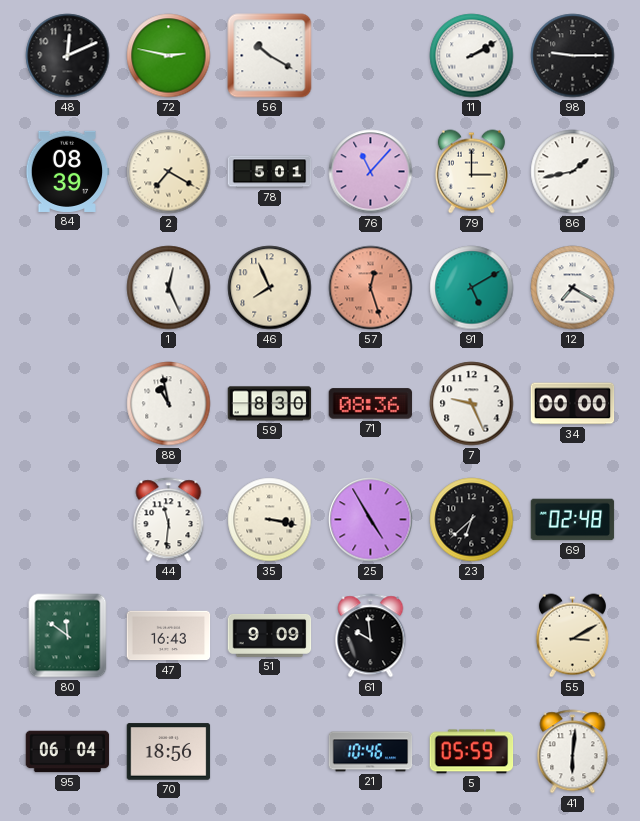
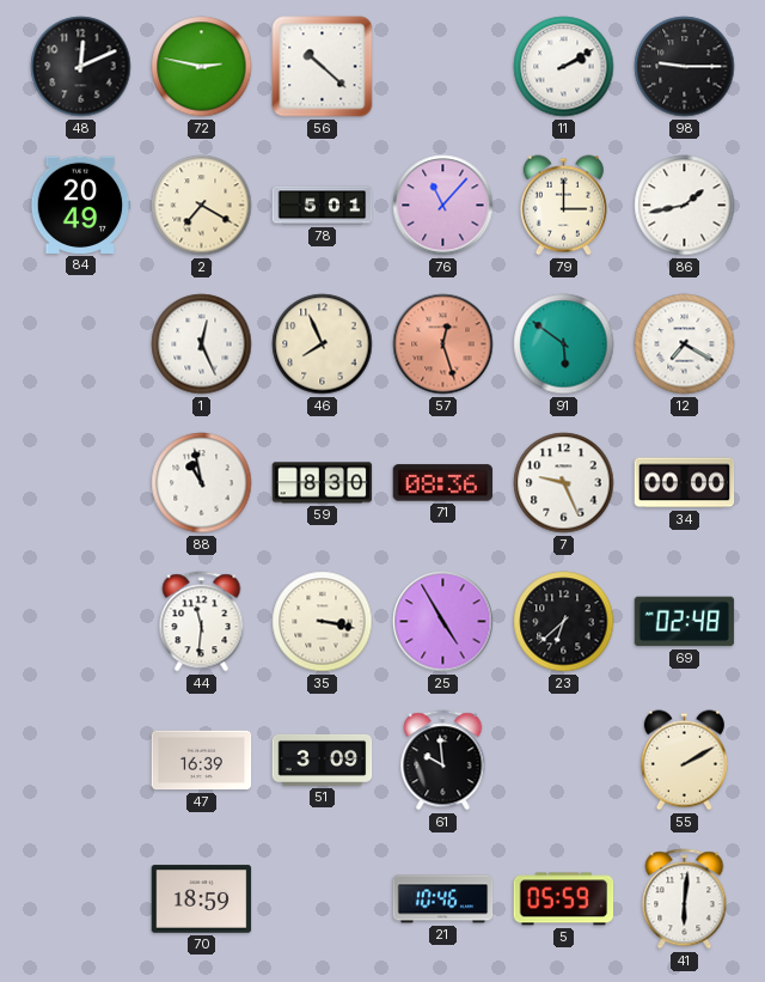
56: 10:20 -> 10:22
84: 08:39 -> 20:49
91: 5:10 -> 5:51
80: 11:51 -> none
47: 16:43 -> 16:39
51: 9:09 -> 3:09
55: 3:10 -> 2:10
95: 06:04 -> none
70: 18:56 -> 18:59
